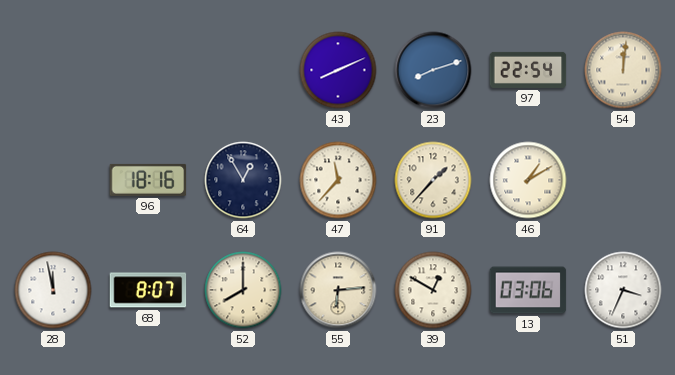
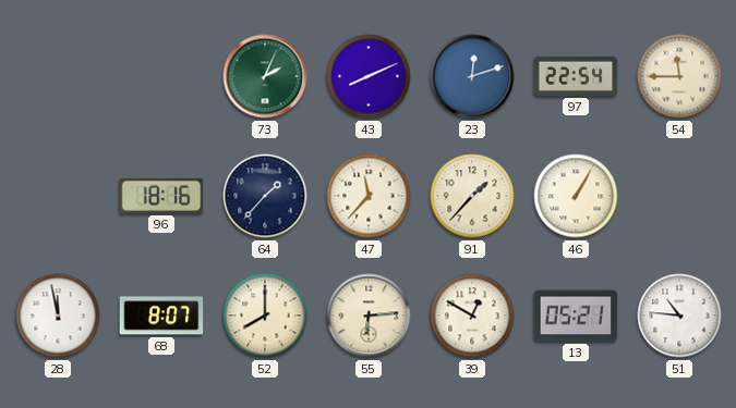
73: none -> 2:04
23: 8:12 -> 12:12
54: 12:01 -> 11:45
64: 12:55 -> 1:37
46: 1:10 -> 1:05
13: 03:06 -> 05:21
51: 3:34 -> 10:46
